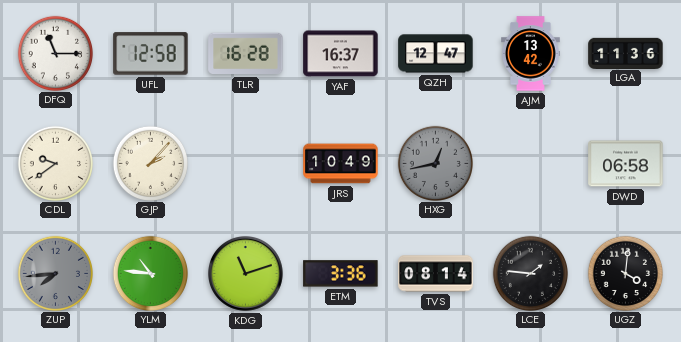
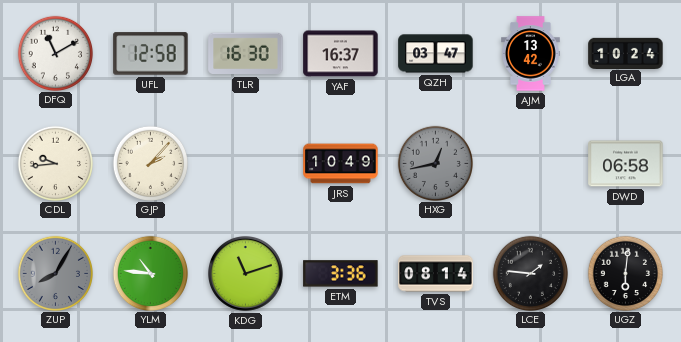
DFQ: 11:15 -> 11:10
TLR: 16:28 -> 16:30
QZH: 12:47 -> 03:47
LGA: 11:36 -> 10:24
CDL: 9:39 -> 9:44
ZUP: 7:44 -> 8:05
UGZ: 4:01 -> 6:01
